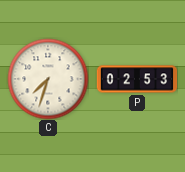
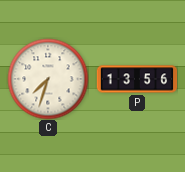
P: 02:53 -> 13:56
